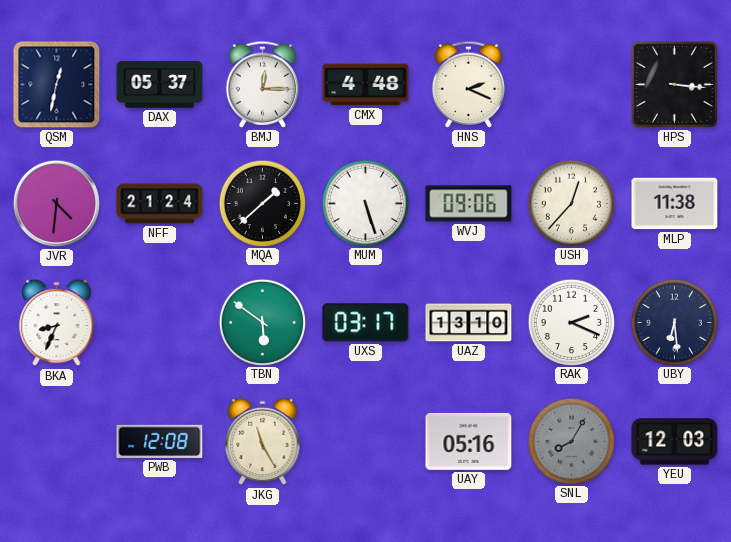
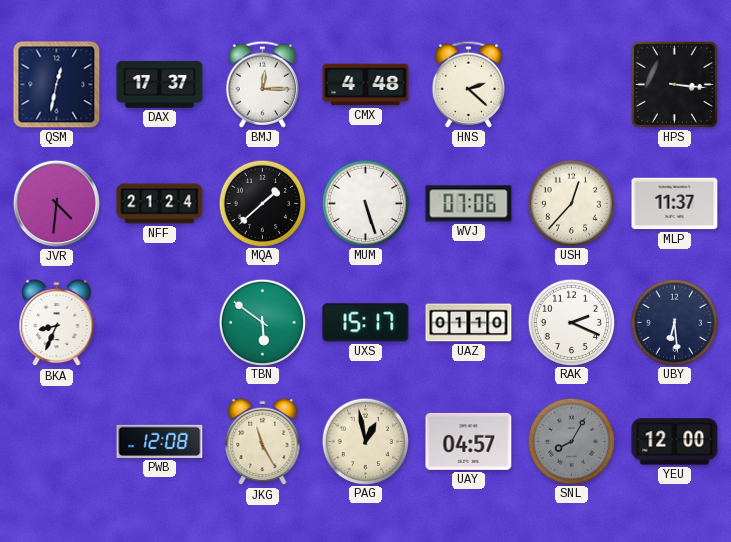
DAX: 05:37 -> 17:37
HNS: 2:19 -> 2:22
WVJ: 09:06 -> 07:06
MLP: 11:38 -> 11:37
UXS: 03:17 -> 15:17
UAZ: 13:10 -> 01:10
PAG: none -> 12:58
UAY: 05:16 -> 04:57
YEU: 12:03 -> 12:00
